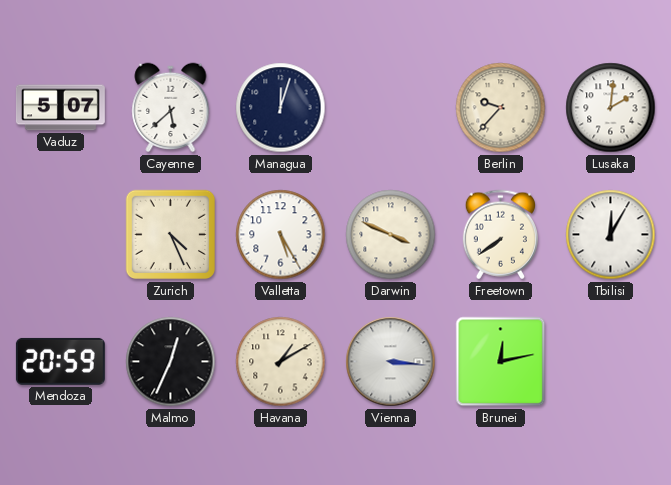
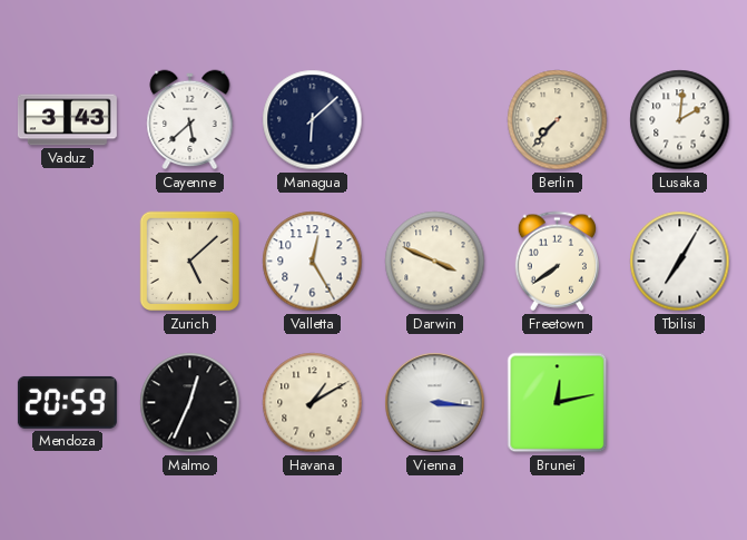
Vaduz: 5:07 -> 3:43
Managua: 12:03 -> 6:08
Berlin: 9:37 -> 7:37
Zurich: 4:26 -> 5:08
Valletta: 5:25 -> 12:25
Tbilisi: 12:05 -> 7:05
